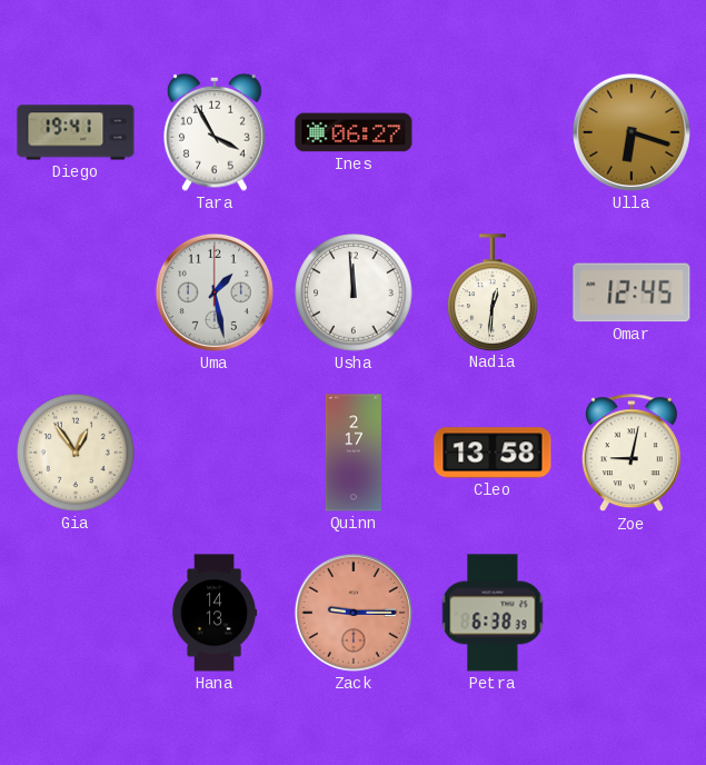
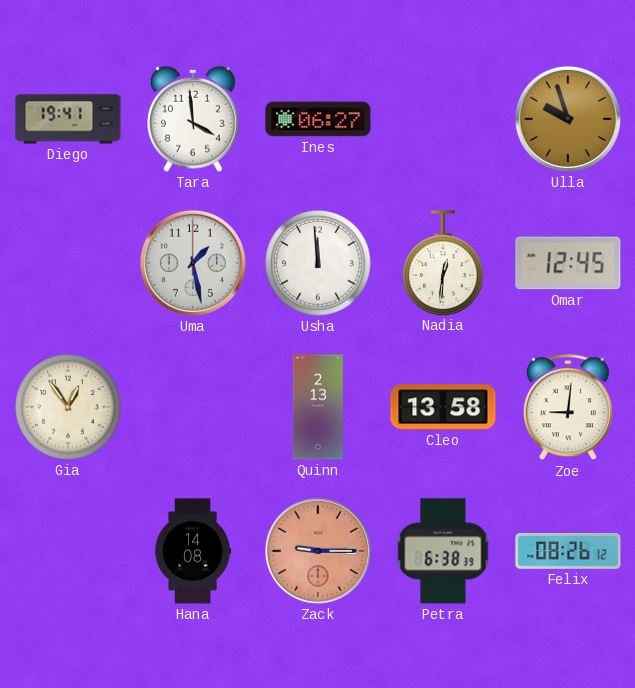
Tara: 3:55 -> 3:59
Ulla: 6:18 -> 9:57
Quinn: 2:17 -> 2:13
Zoe: 9:02 -> 9:01
Hana: 14:13 -> 14:08
Felix: none -> 08:26
